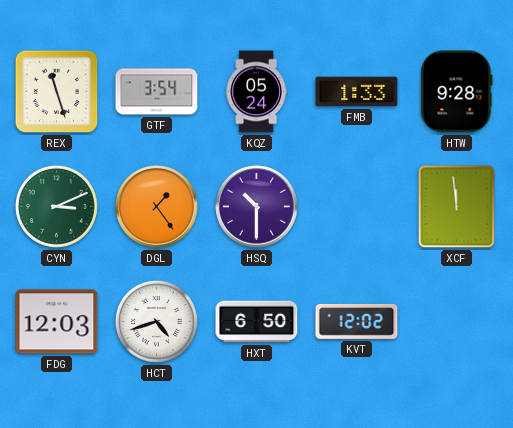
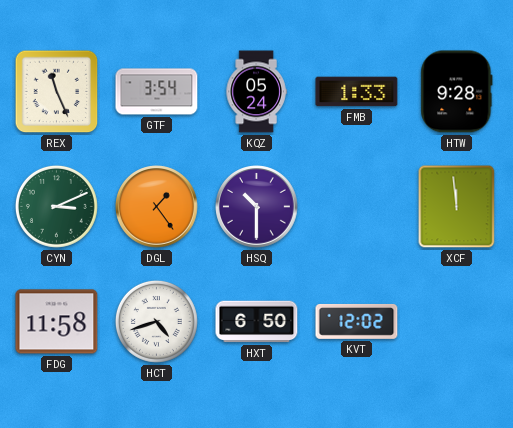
REX: 11:27 -> 11:26
FDG: 12:03 -> 11:58
